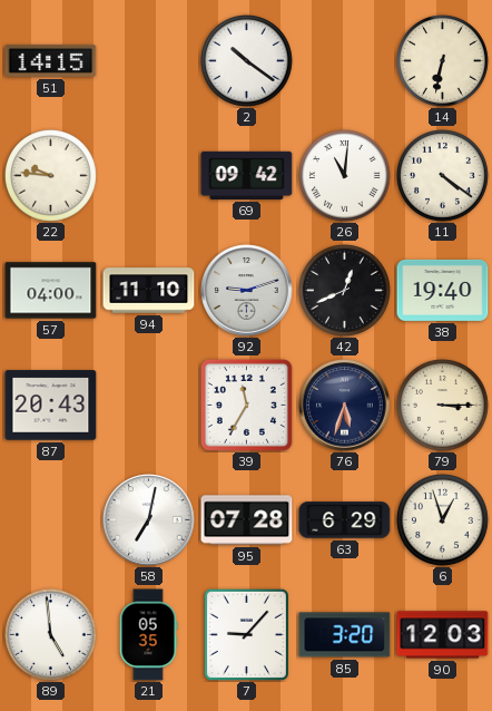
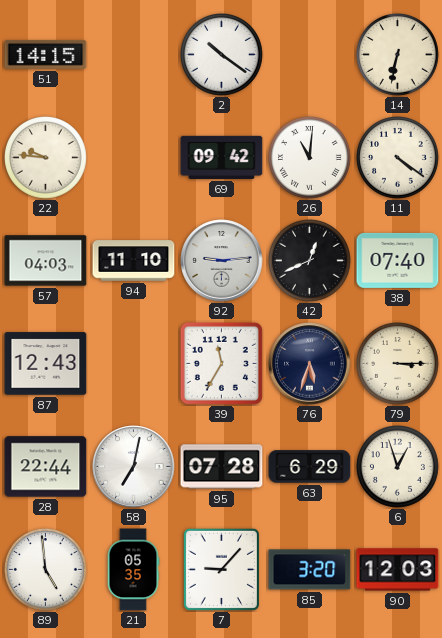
57: 04:00 -> 04:03
92: 9:12 -> 9:14
38: 19:40 -> 07:40
87: 20:43 -> 12:43
28: none -> 22:44
